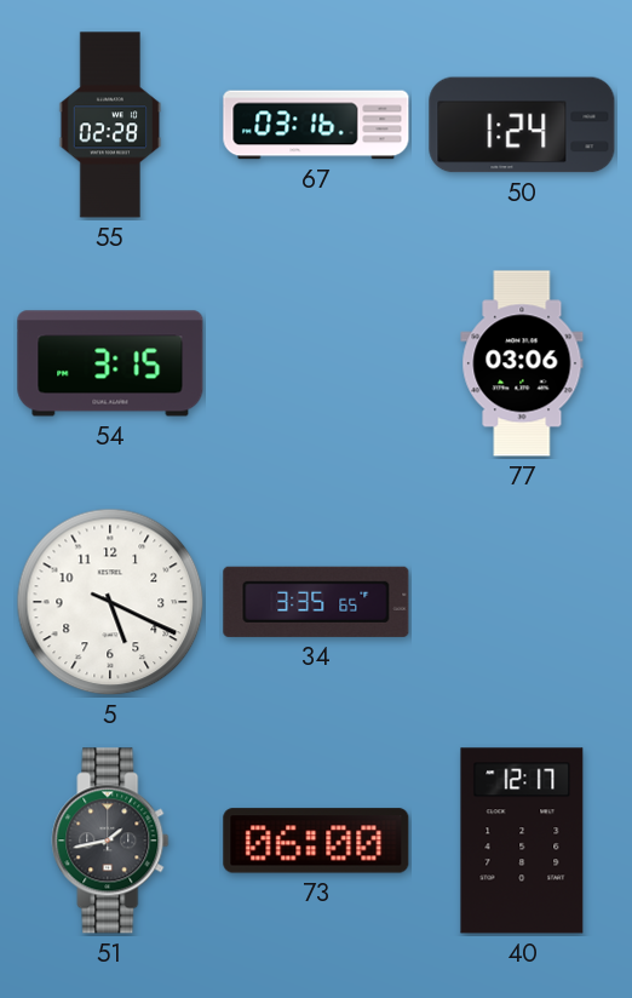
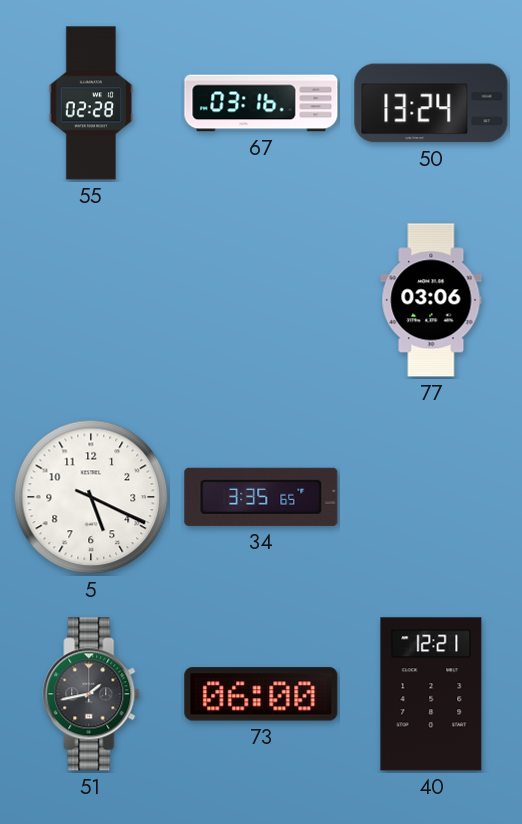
50: 1:24 -> 13:24
54: 3:15 -> none
40: 12:17 -> 12:21
